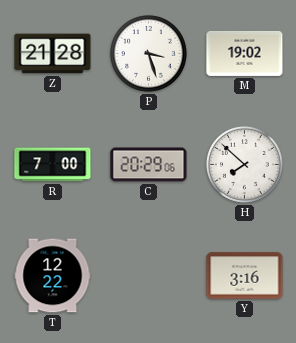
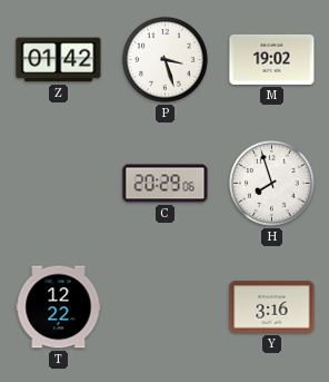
Z: 21:28 -> 01:42
R: 7:00 -> none
H: 7:52 -> 7:57
